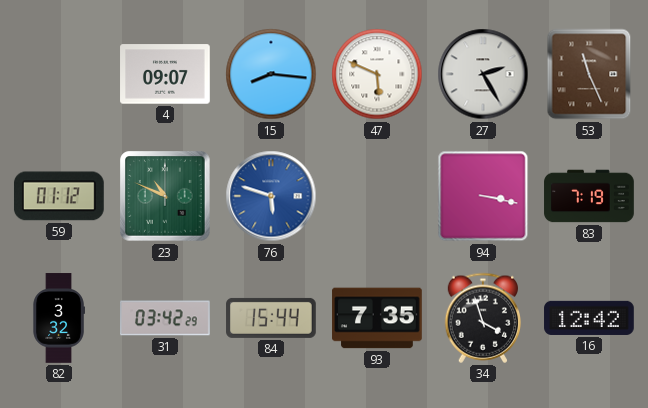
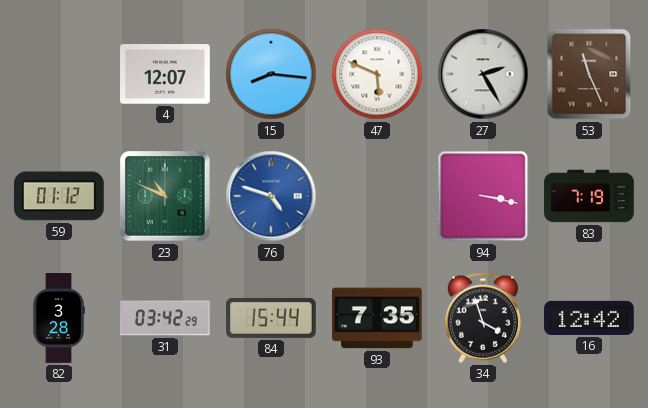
4: 09:07 -> 12:07
76: 5:48 -> 4:48
82: 3:32 -> 3:28
